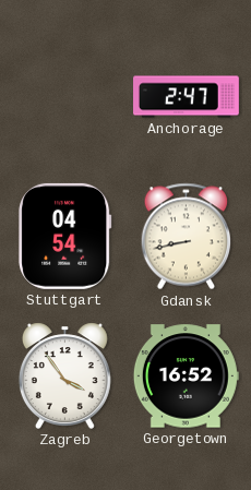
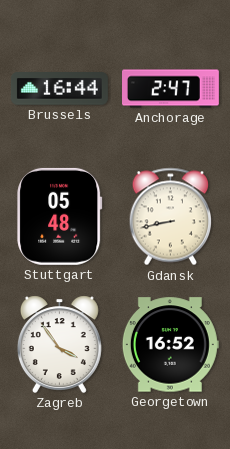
Brussels: none -> 16:44
Stuttgart: 04:54 -> 05:48
